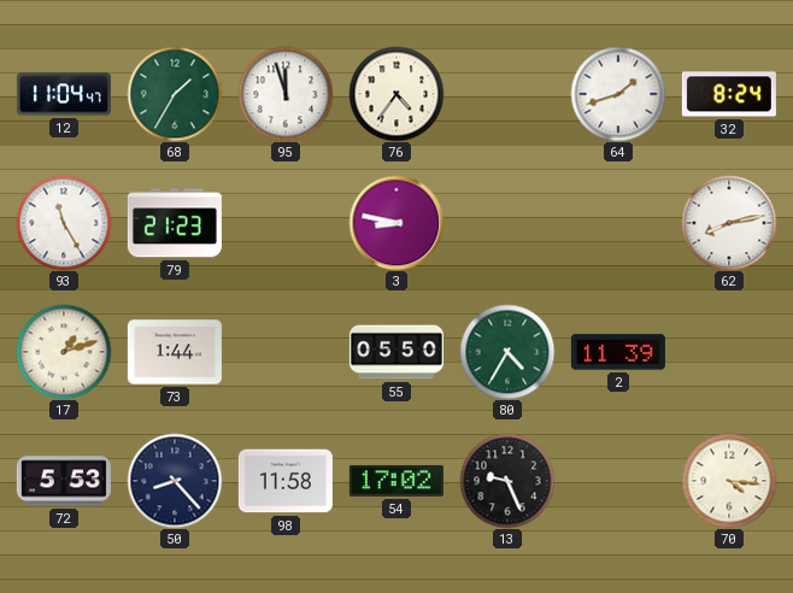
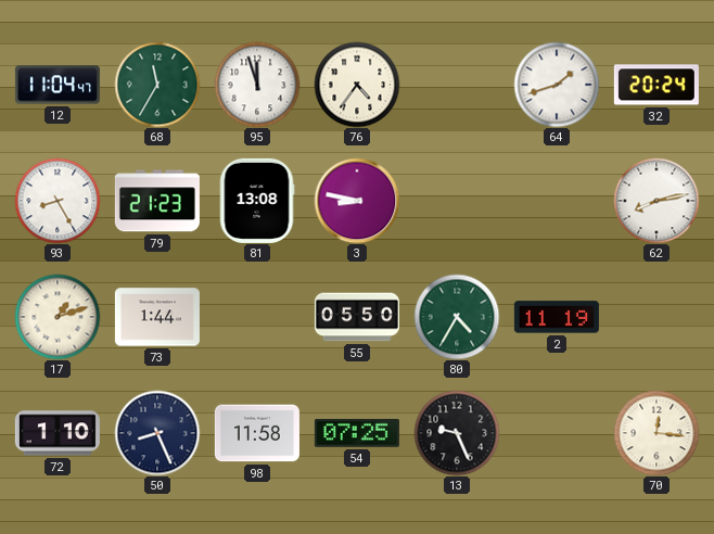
68: 1:35 -> 11:35
32: 8:24 -> 20:24
93: 11:25 -> 8:25
81: none -> 13:08
2: 11:39 -> 11:19
72: 5:53 -> 1:10
50: 8:23 -> 8:26
54: 17:02 -> 07:25
70: 4:16 -> 12:16
